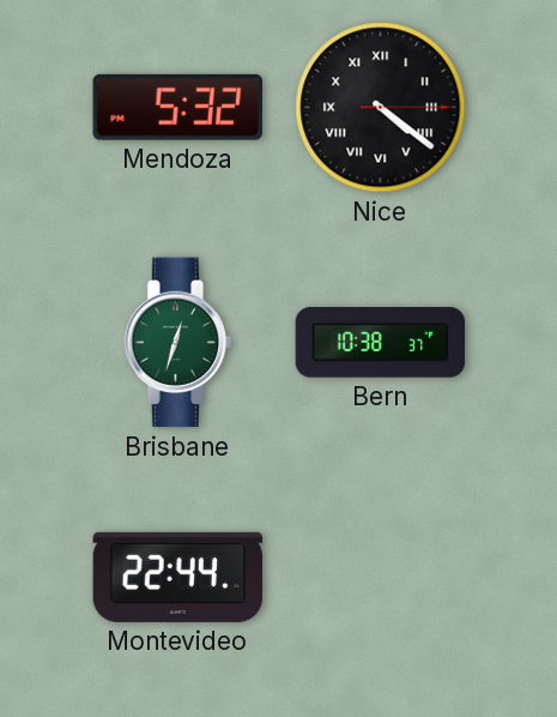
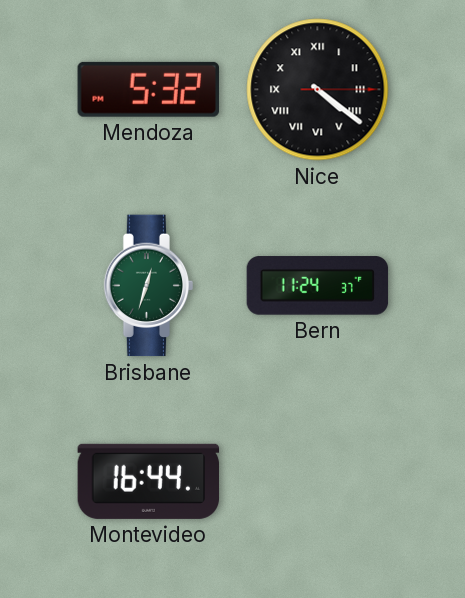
Bern: 10:38 -> 11:24
Montevideo: 22:44 -> 16:44
